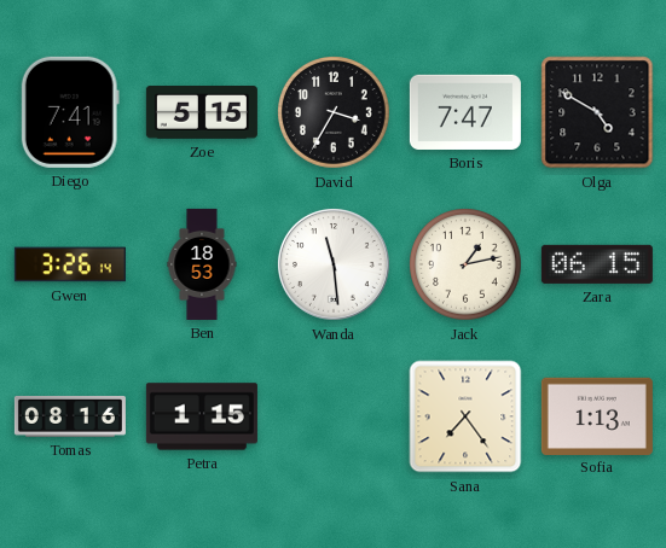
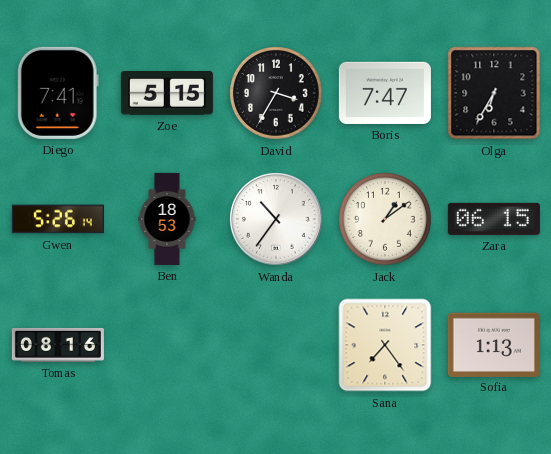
Olga: 4:50 -> 6:35
Gwen: 3:26 -> 5:26
Wanda: 11:29 -> 10:36
Jack: 1:13 -> 1:09
Petra: 1:15 -> none
